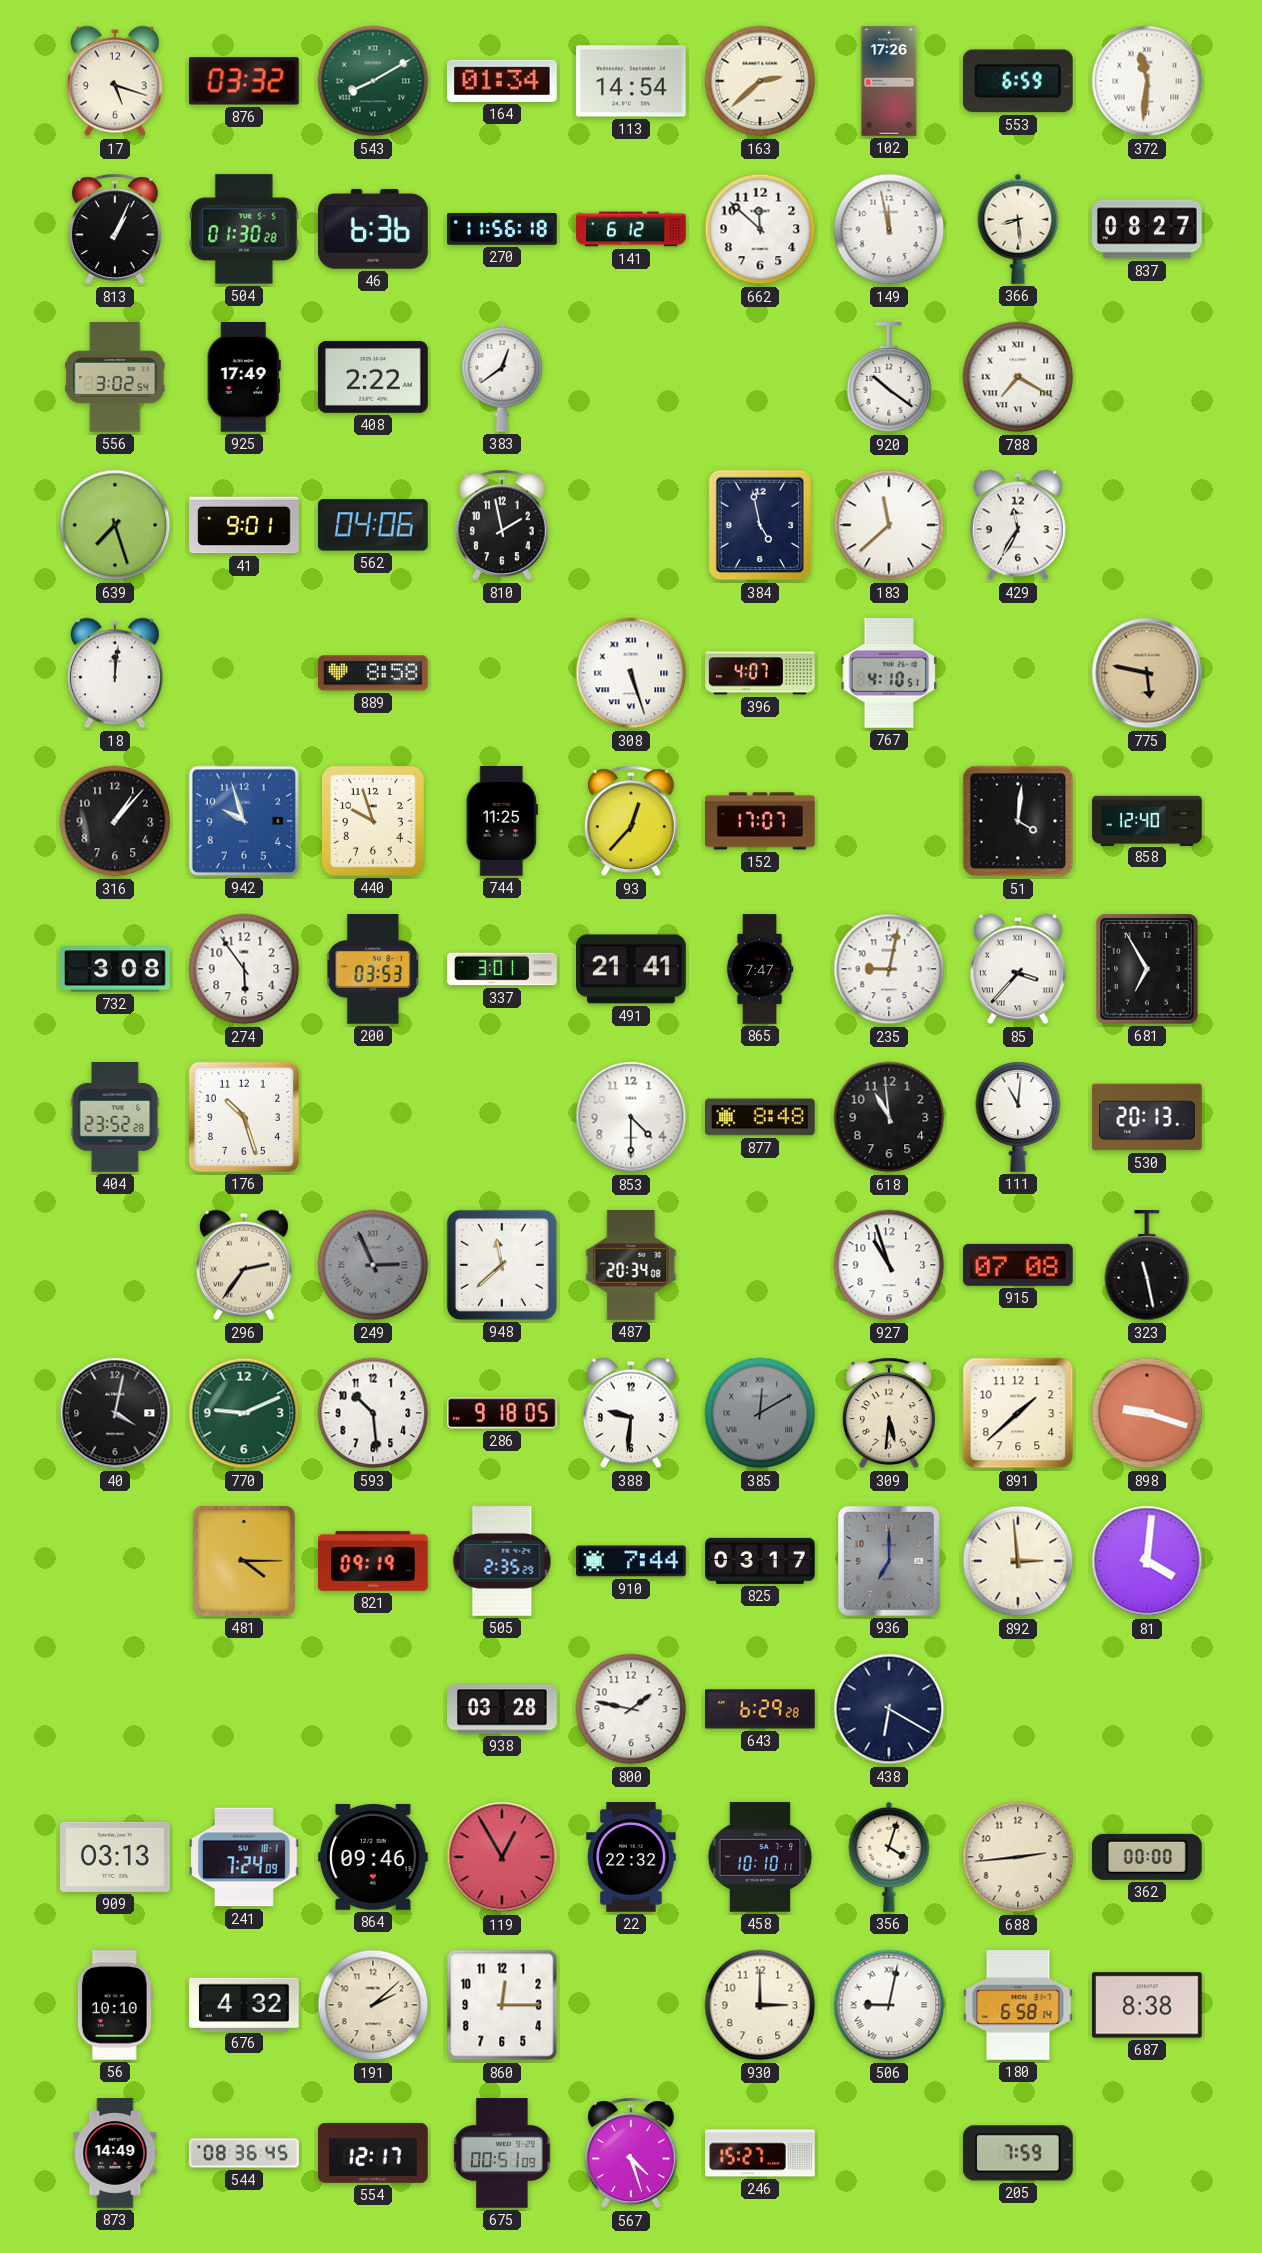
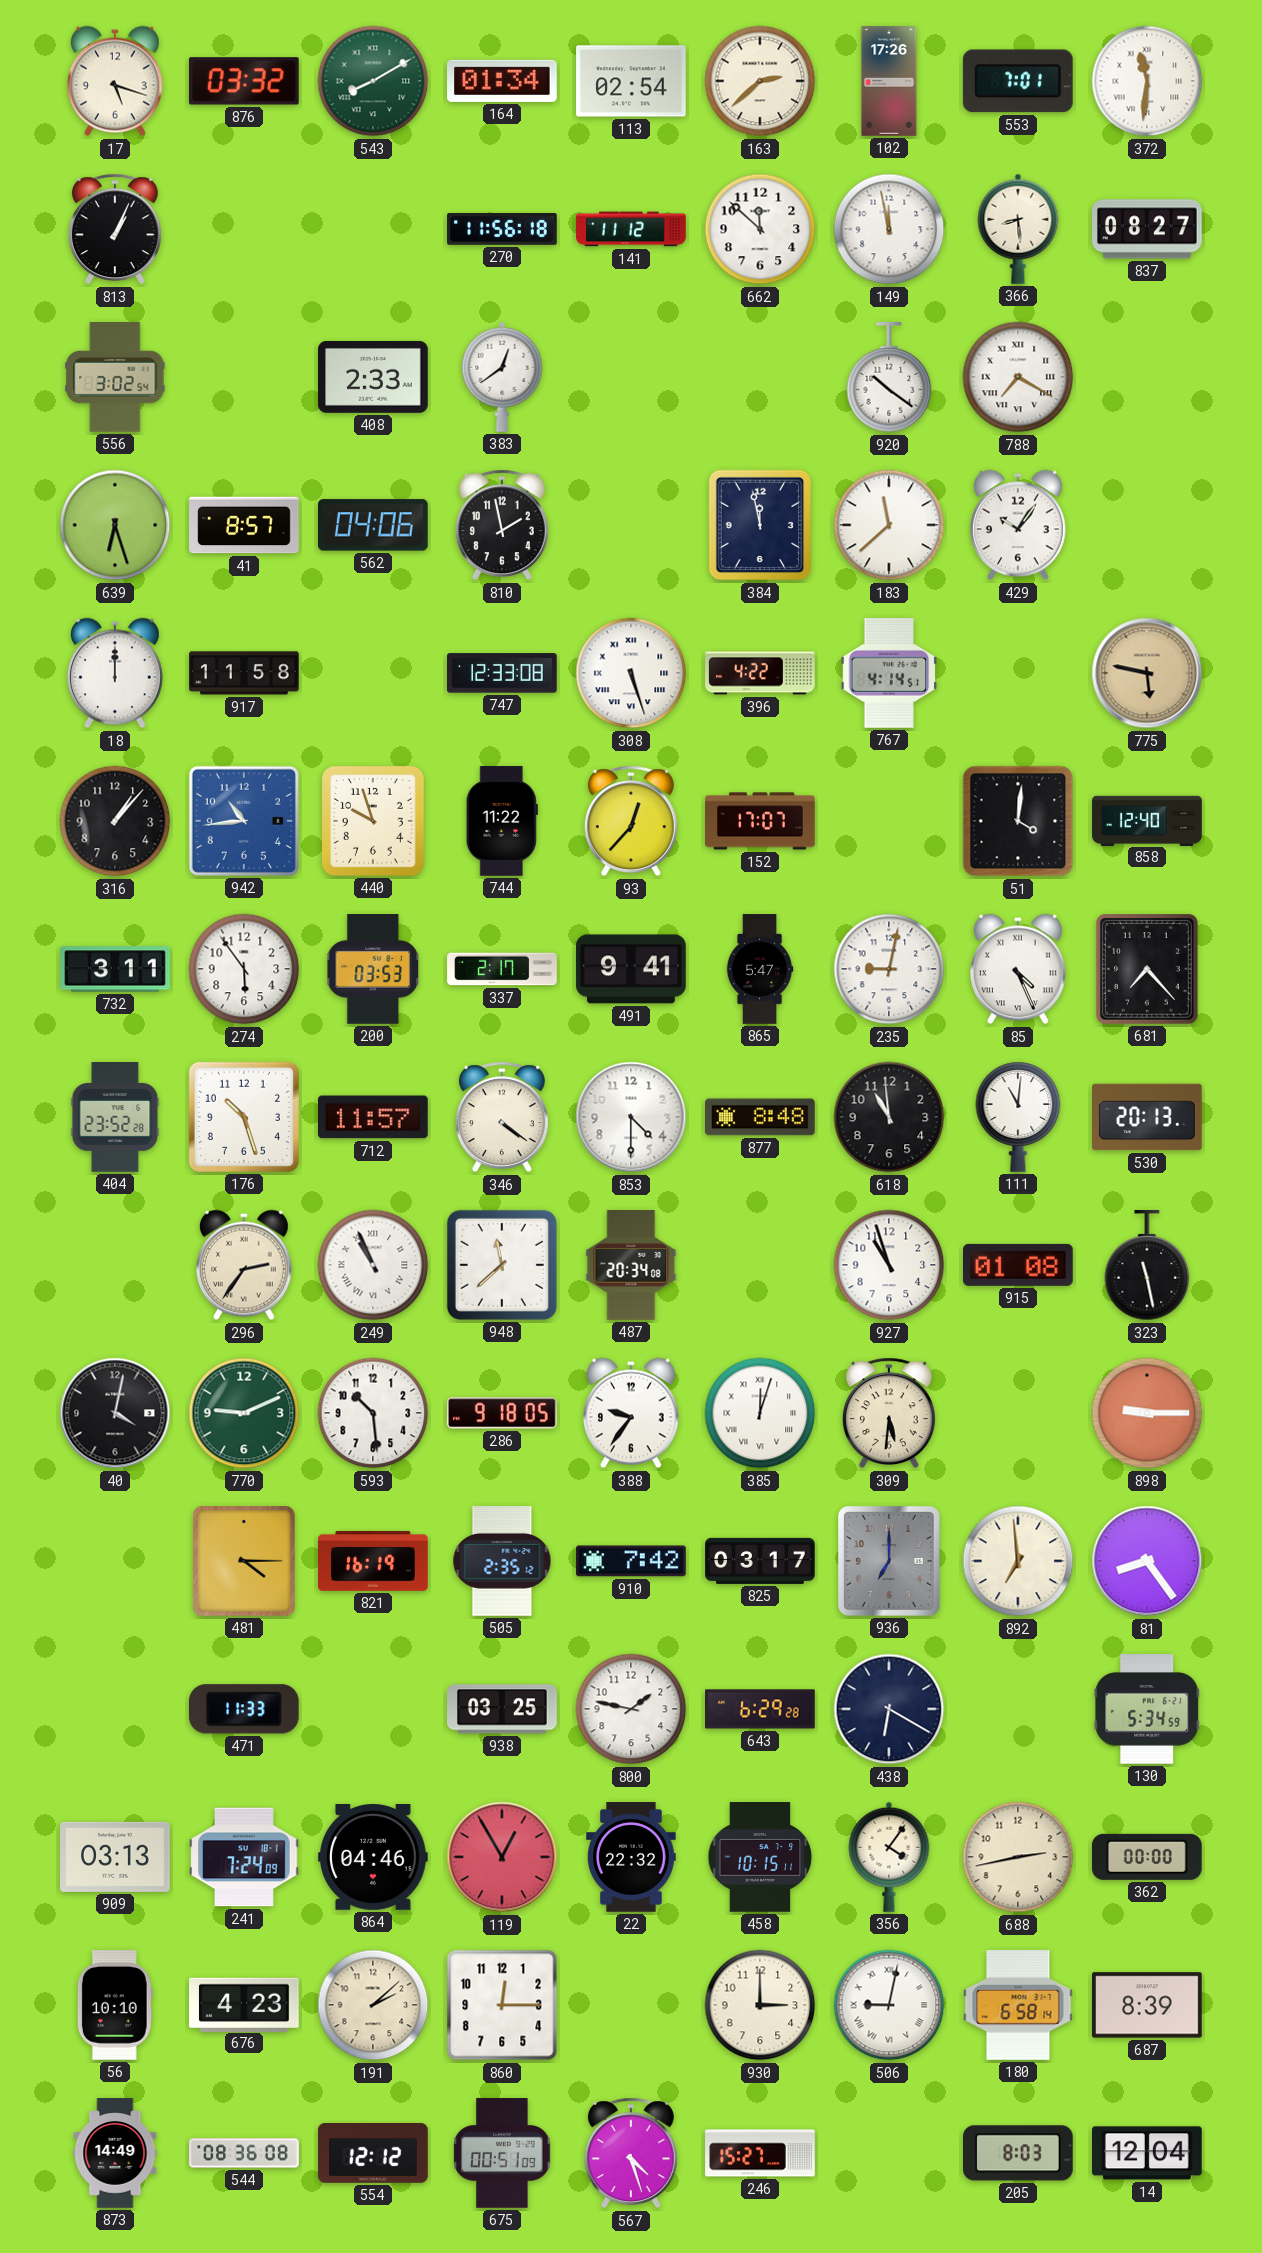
113: 14:54 -> 02:54
553: 6:59 -> 7:01
504: 01:30 -> none
46: 6:36 -> none
141: 6:12 -> 11:12
925: 17:49 -> none
408: 2:22 -> 2:33
639: 7:27 -> 6:27
41: 9:01 -> 8:57
384: 4:58 -> 11:58
429: 11:35 -> 10:06
18: 12:01 -> 12:00
917: none -> 11:58
889: 8:58 -> none
747: none -> 12:33
396: 4:07 -> 4:22
767: 4:10 -> 4:14
942: 9:57 -> 10:44
744: 11:25 -> 11:22
732: 3:08 -> 3:11
337: 3:01 -> 2:17
491: 21:41 -> 9:41
865: 7:47 -> 5:47
85: 3:37 -> 4:26
681: 6:55 -> 7:23
712: none -> 11:57
346: none -> 4:21
249: 2:56 -> 10:56
249 dial: grey -> white
915: 07:08 -> 01:08
388: 9:31 -> 9:36
385: 12:10 -> 12:03
385 dial: grey -> white
891: 1:38 -> none
898: 9:18 -> 9:15
821: 09:19 -> 16:19
505: 2:35:29 -> 2:35:12
910: 7:44 -> 7:42
892: 2:59 -> 6:59
81: 4:01 -> 8:24
471: none -> 11:33
938: 03:28 -> 03:25
130: none -> 5:34
864: 09:46 -> 04:46
458: 10:10 -> 10:15
356: 4:03 -> 4:06
688: 2:44 -> 2:43
676: 4:32 -> 4:23
687: 8:38 -> 8:39
544: 08:36:45 -> 08:36:08
554: 12:17 -> 12:12
205: 7:59 -> 8:03
14: none -> 12:04
